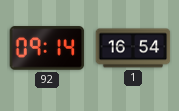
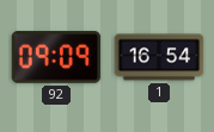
92: 09:14 -> 09:09
